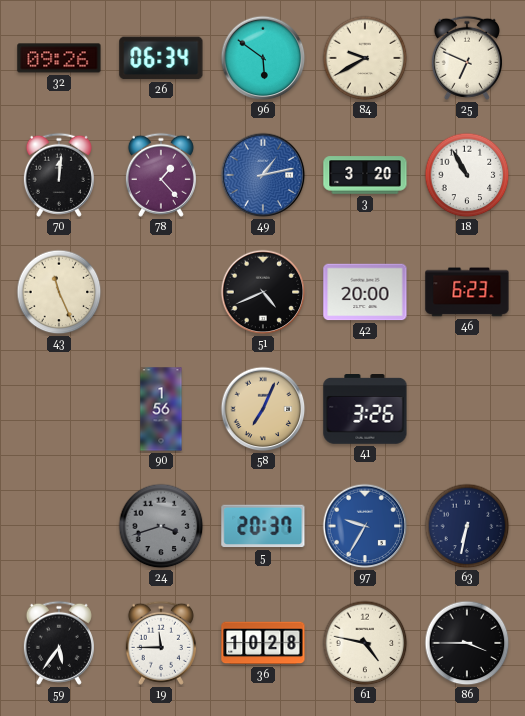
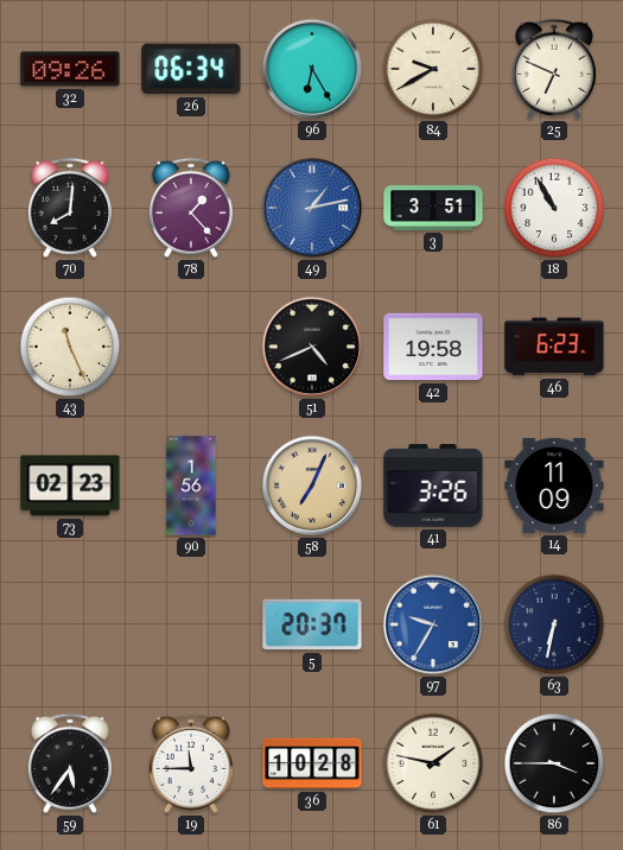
96: 5:51 -> 6:25
70: 12:01 -> 8:01
3: 3:20 -> 3:51
42: 20:00 -> 19:58
73: none -> 02:23
14: none -> 11:09
24: 3:42 -> none
61: 4:47 -> 1:47
